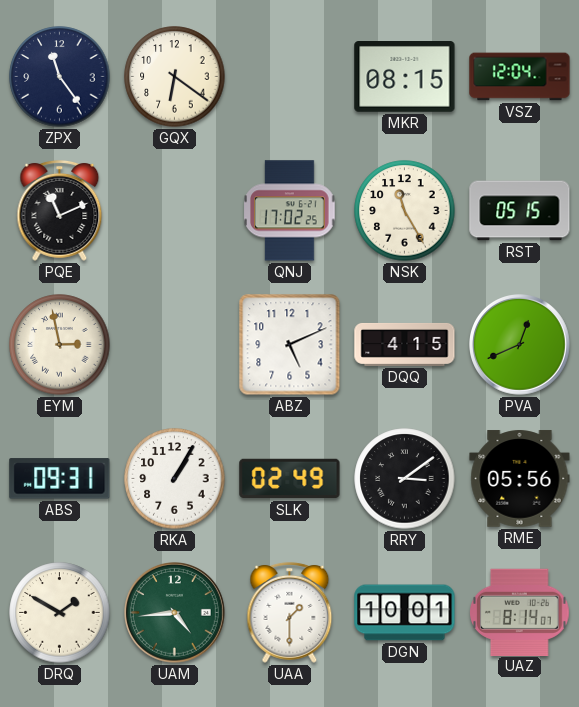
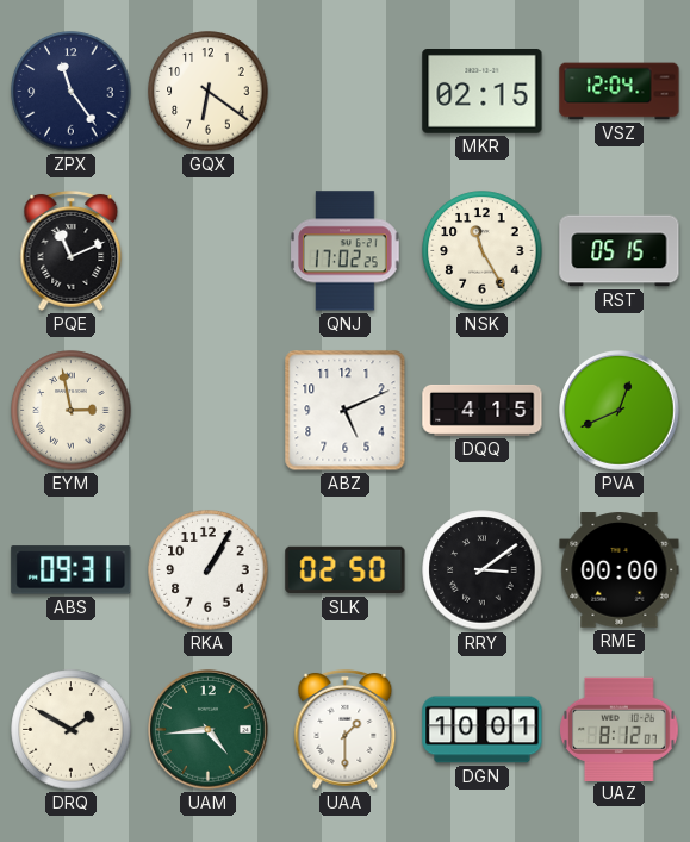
MKR: 08:15 -> 02:15
SLK: 02:49 -> 02:50
RME: 05:56 -> 00:00
UAZ: 8:14 -> 8:12
